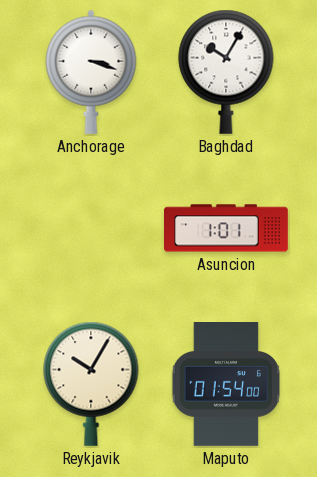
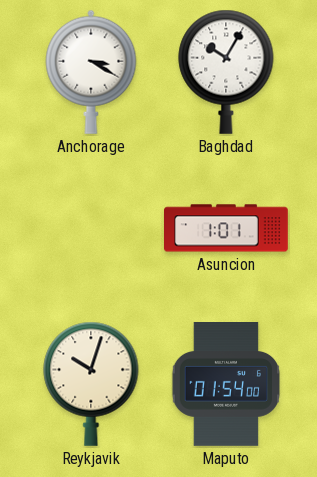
Anchorage: 3:18 -> 3:20
Reykjavik: 10:05 -> 10:03
